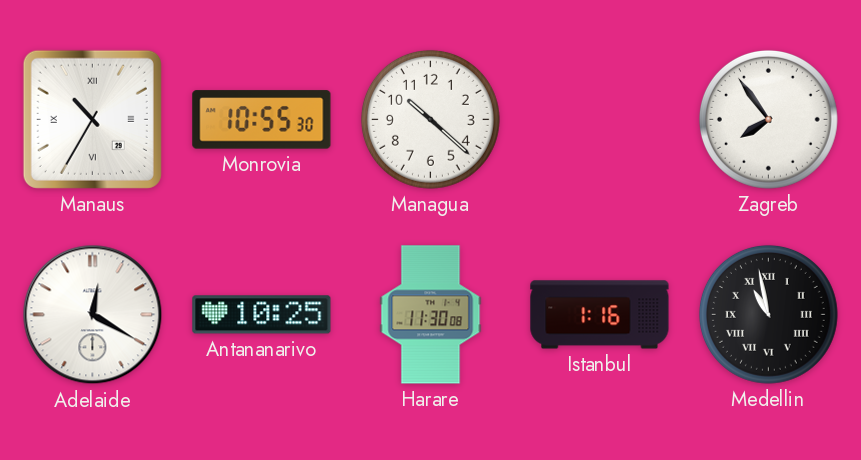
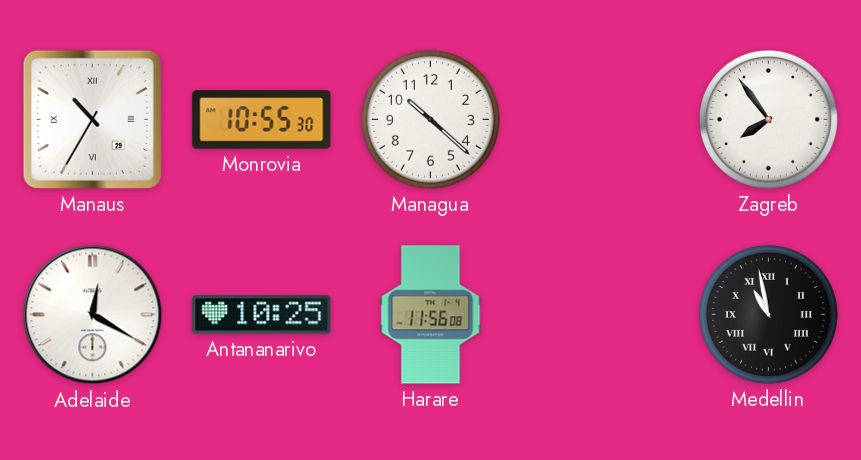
Harare: 11:30 -> 11:56
Istanbul: 1:16 -> none
